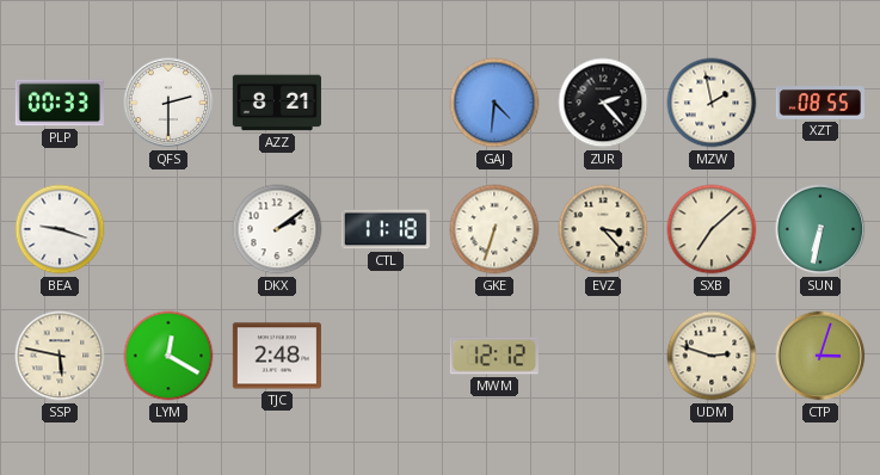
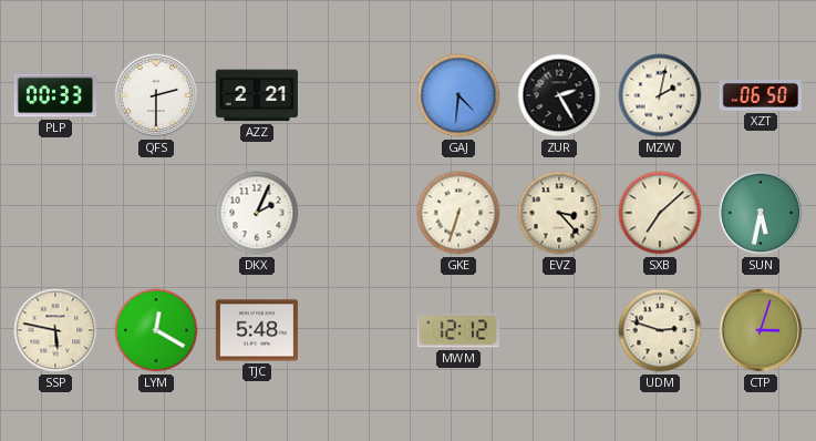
AZZ: 8:21 -> 2:21
ZUR: 2:23 -> 2:25
MZW: 1:58 -> 2:02
XZT: 08:55 -> 06:50
BEA: 9:18 -> none
DKX: 2:09 -> 2:04
CTL: 11:18 -> none
SUN: 6:32 -> 5:32
TJC: 2:48 -> 5:48
